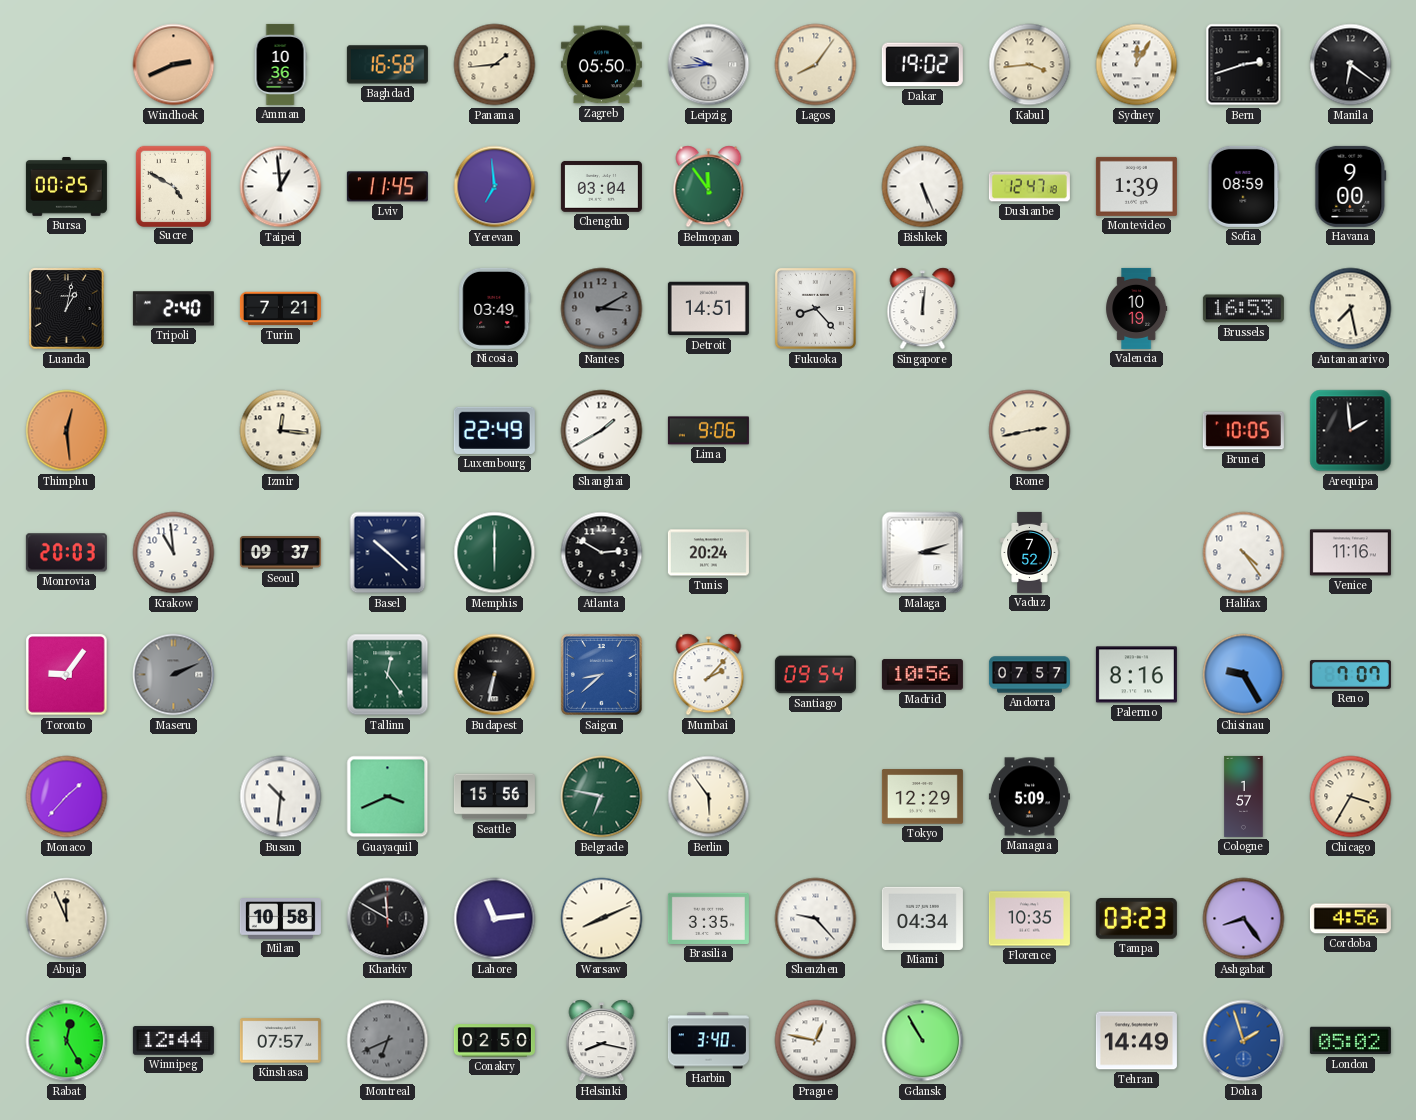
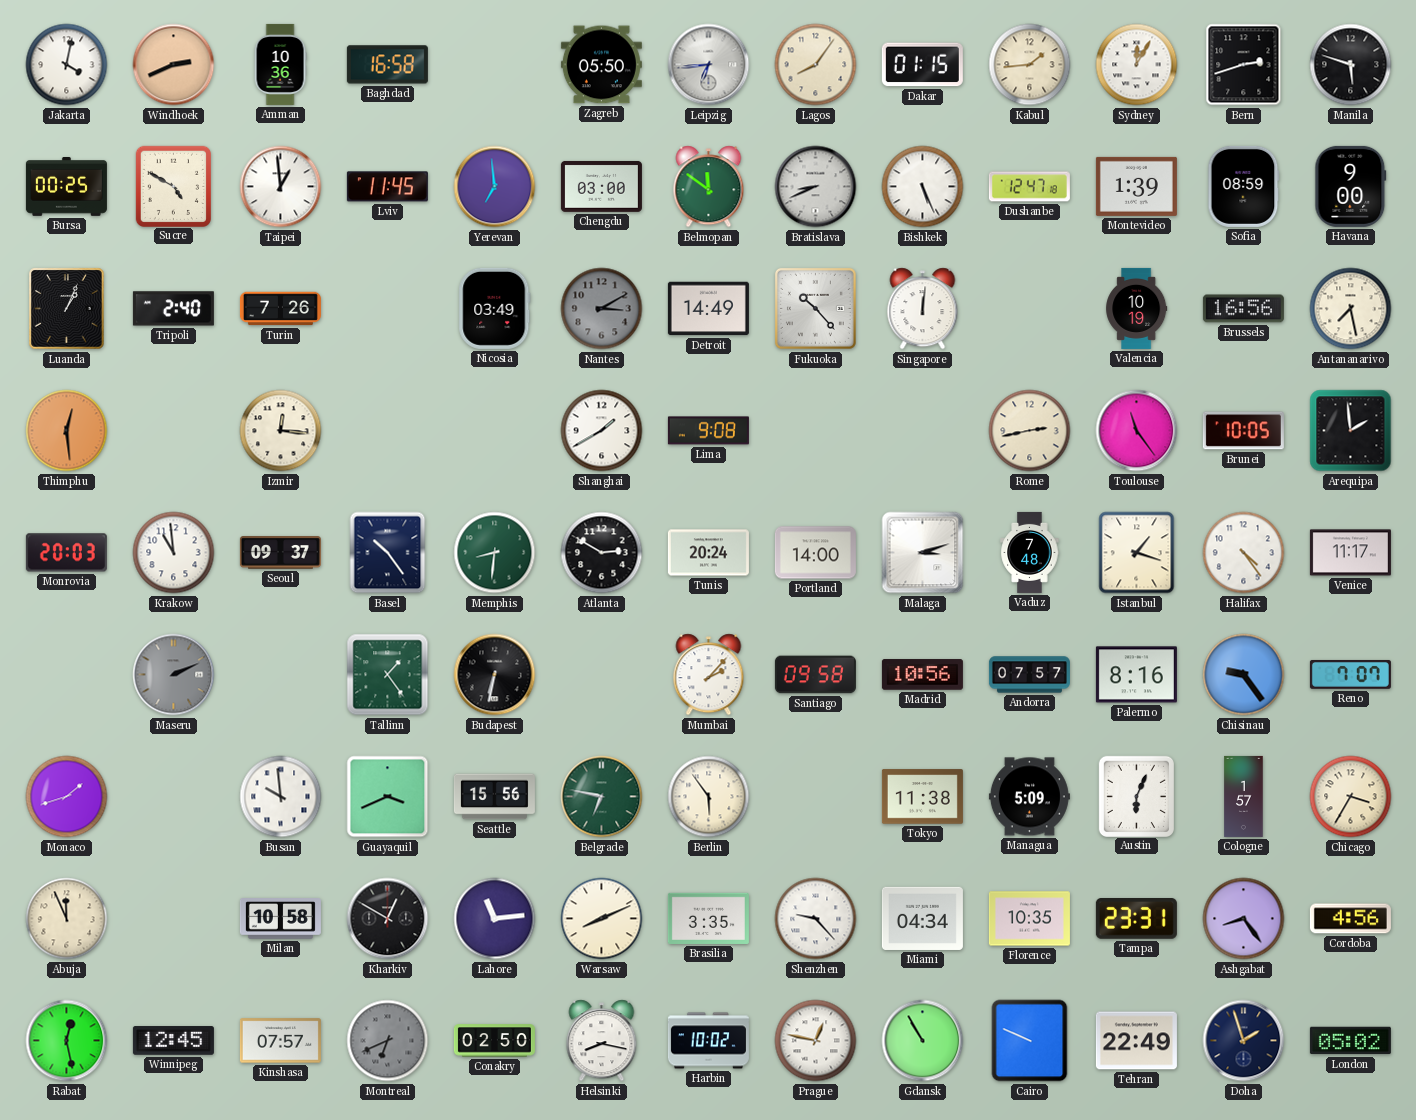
Jakarta: none -> 4:02
Panama: 1:44 -> none
Leipzig: 9:44 -> 6:44
Dakar: 19:02 -> 01:15
Kabul: 3:44 -> 1:44
Manila: 6:21 -> 5:48
Chengdu: 03:04 -> 03:00
Belmopan: 11:54 -> 11:51
Bratislava: none -> 8:41
Luanda: 1:02 -> 1:04
Turin: 7:21 -> 7:26
Detroit: 14:51 -> 14:49
Fukuoka: 8:23 -> 10:23
Brussels: 16:53 -> 16:56
Luxembourg: 22:49 -> none
Lima: 9:06 -> 9:08
Toulouse: none -> 11:24
Basel: 10:22 -> 10:24
Memphis: 6:00 -> 8:31
Portland: none -> 14:00
Vaduz: 7:52 -> 7:48
Istanbul: none -> 1:18
Venice: 11:16 -> 11:17
Toronto: 9:06 -> none
Tallinn: 12:24 -> 1:24
Saigon: 8:38 -> none
Santiago: 09:54 -> 09:58
Chisinau: 9:25 -> 9:24
Monaco: 1:37 -> 1:42
Busan: 10:31 -> 9:59
Tokyo: 12:29 -> 11:38
Austin: none -> 6:04
Kharkiv: 11:50 -> 12:50
Tampa: 03:23 -> 23:31
Rabat: 12:25 -> 12:28
Winnipeg: 12:44 -> 12:45
Harbin: 3:40 -> 10:02
Cairo: none -> 9:49
Tehran: 14:49 -> 22:49
Doha dial: blue -> navy
